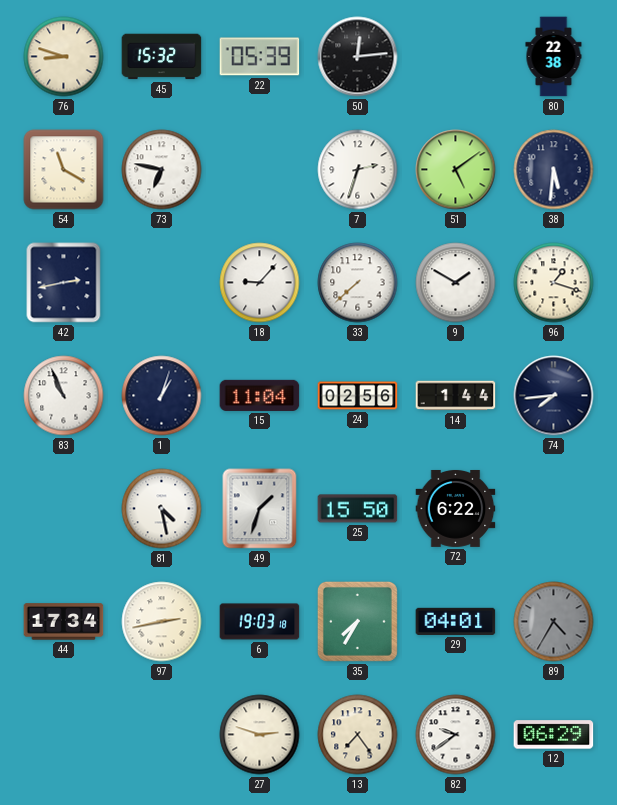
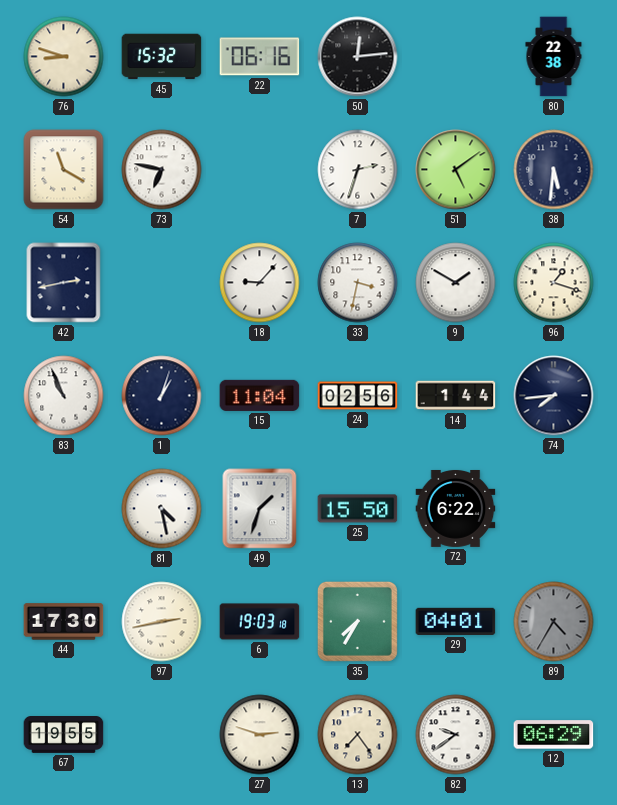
22: 05:39 -> 06:16
33: 7:38 -> 3:32
44: 17:34 -> 17:30
67: none -> 19:55
